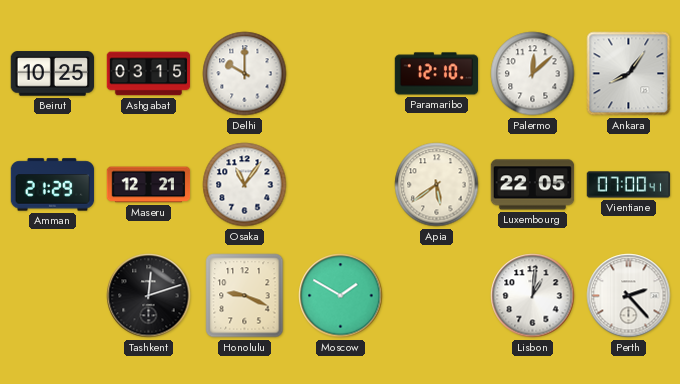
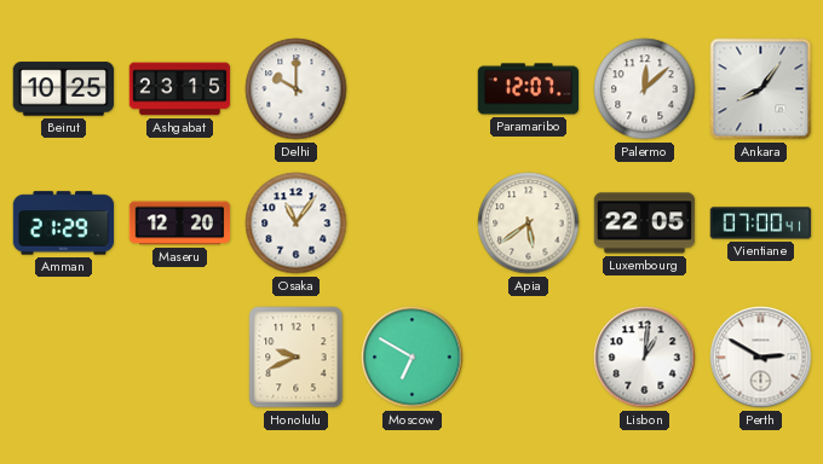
Ashgabat: 03:15 -> 23:15
Paramaribo: 12:10 -> 12:07
Maseru: 12:21 -> 12:20
Tashkent: 12:12 -> none
Honolulu: 9:19 -> 9:41
Moscow: 1:50 -> 6:50
Perth: 2:23 -> 2:50
